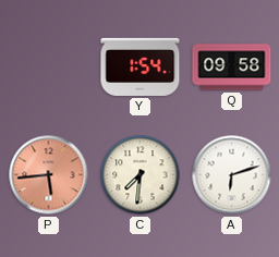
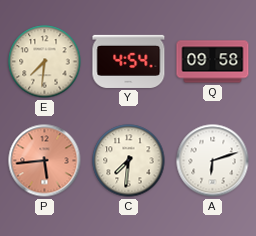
E: none -> 7:31
Y: 1:54 -> 4:54
